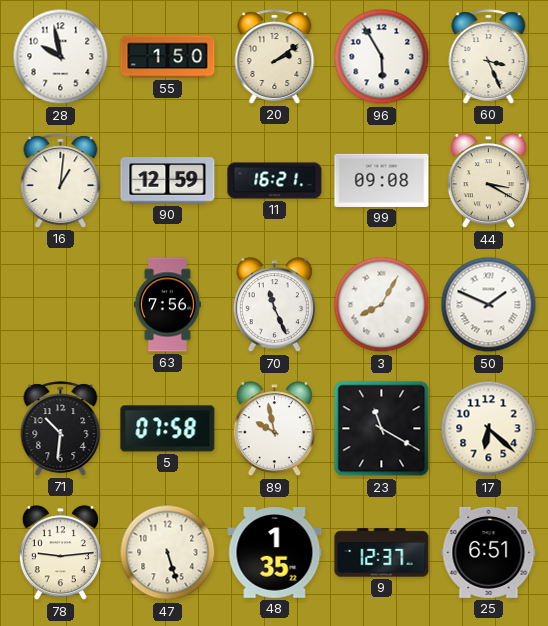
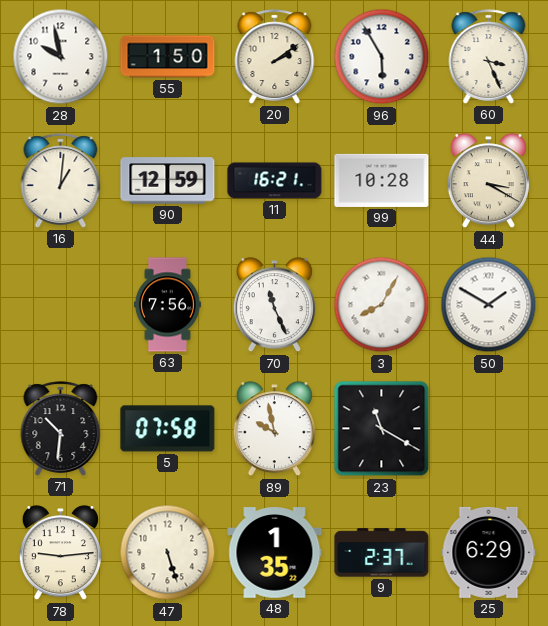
99: 09:08 -> 10:28
50: 1:49 -> 1:50
17: 6:22 -> none
9: 12:37 -> 2:37
25: 6:51 -> 6:29
